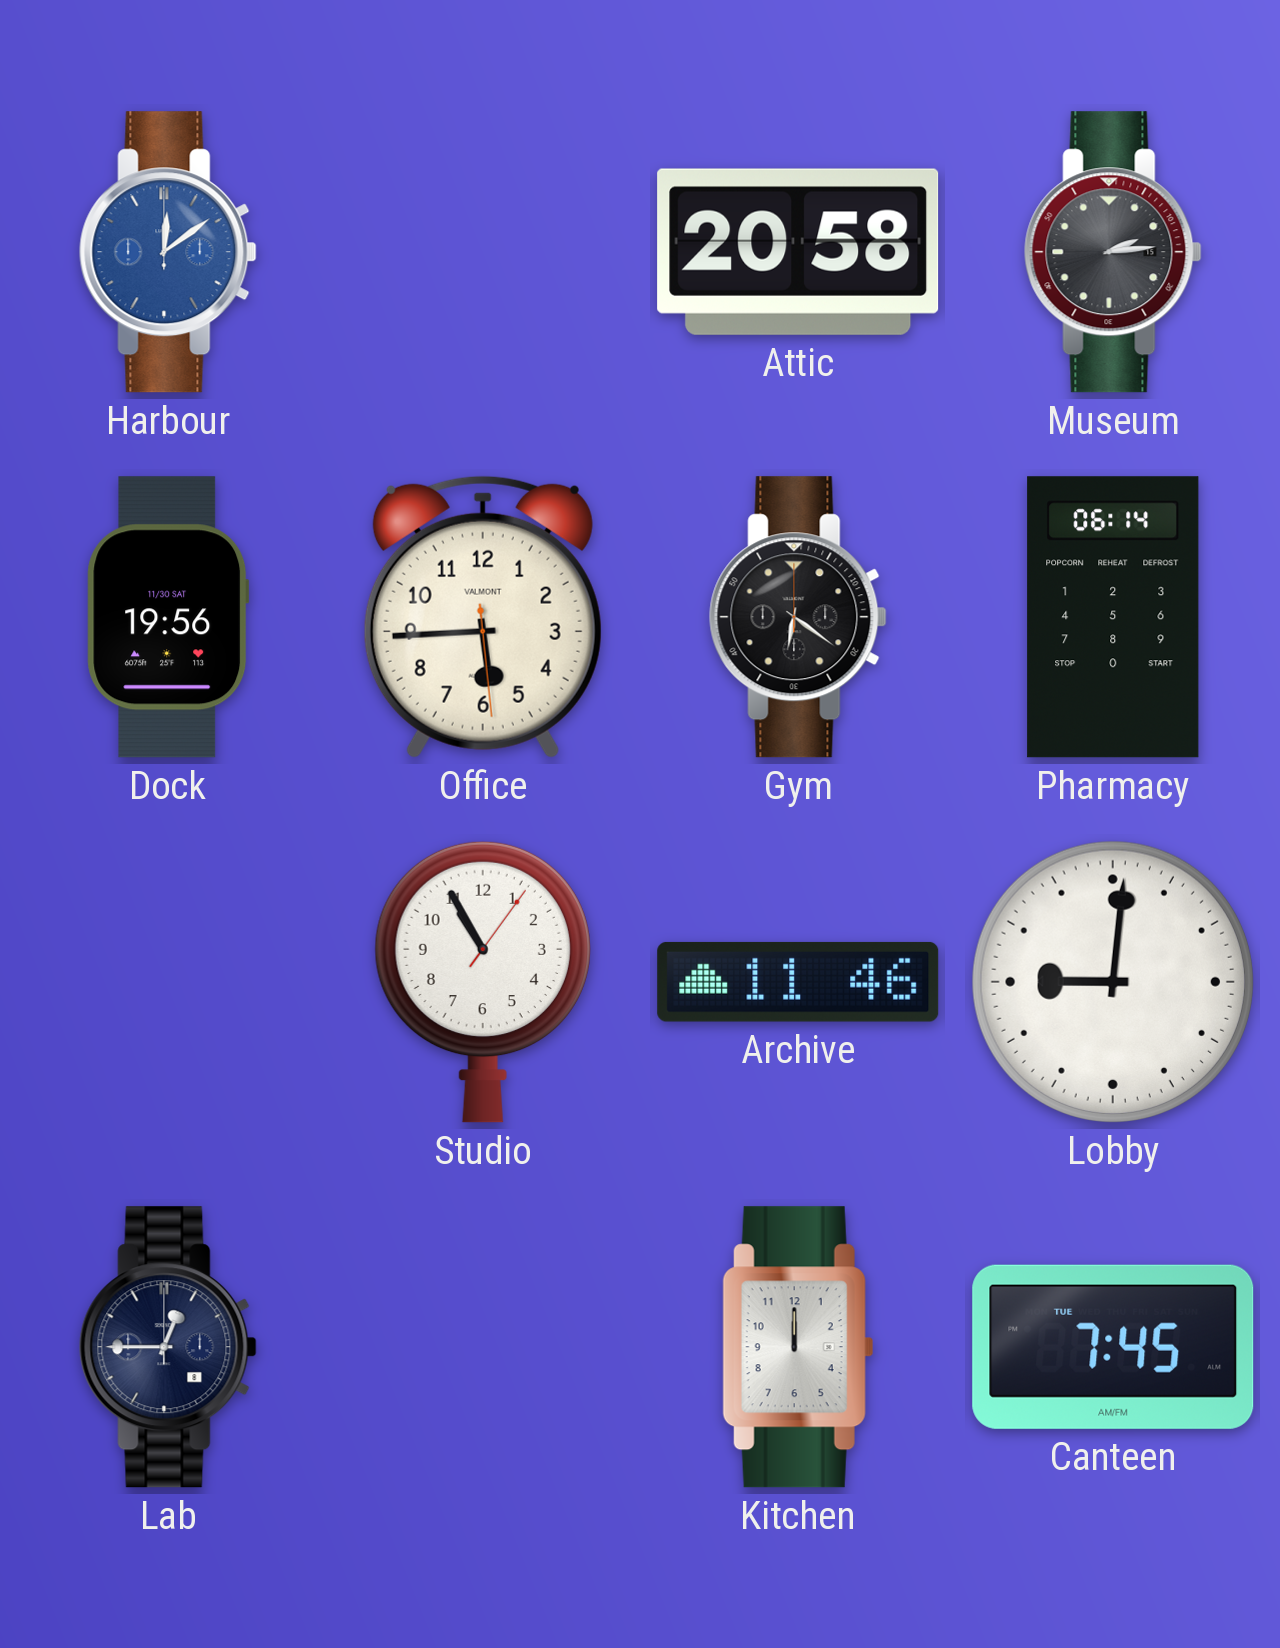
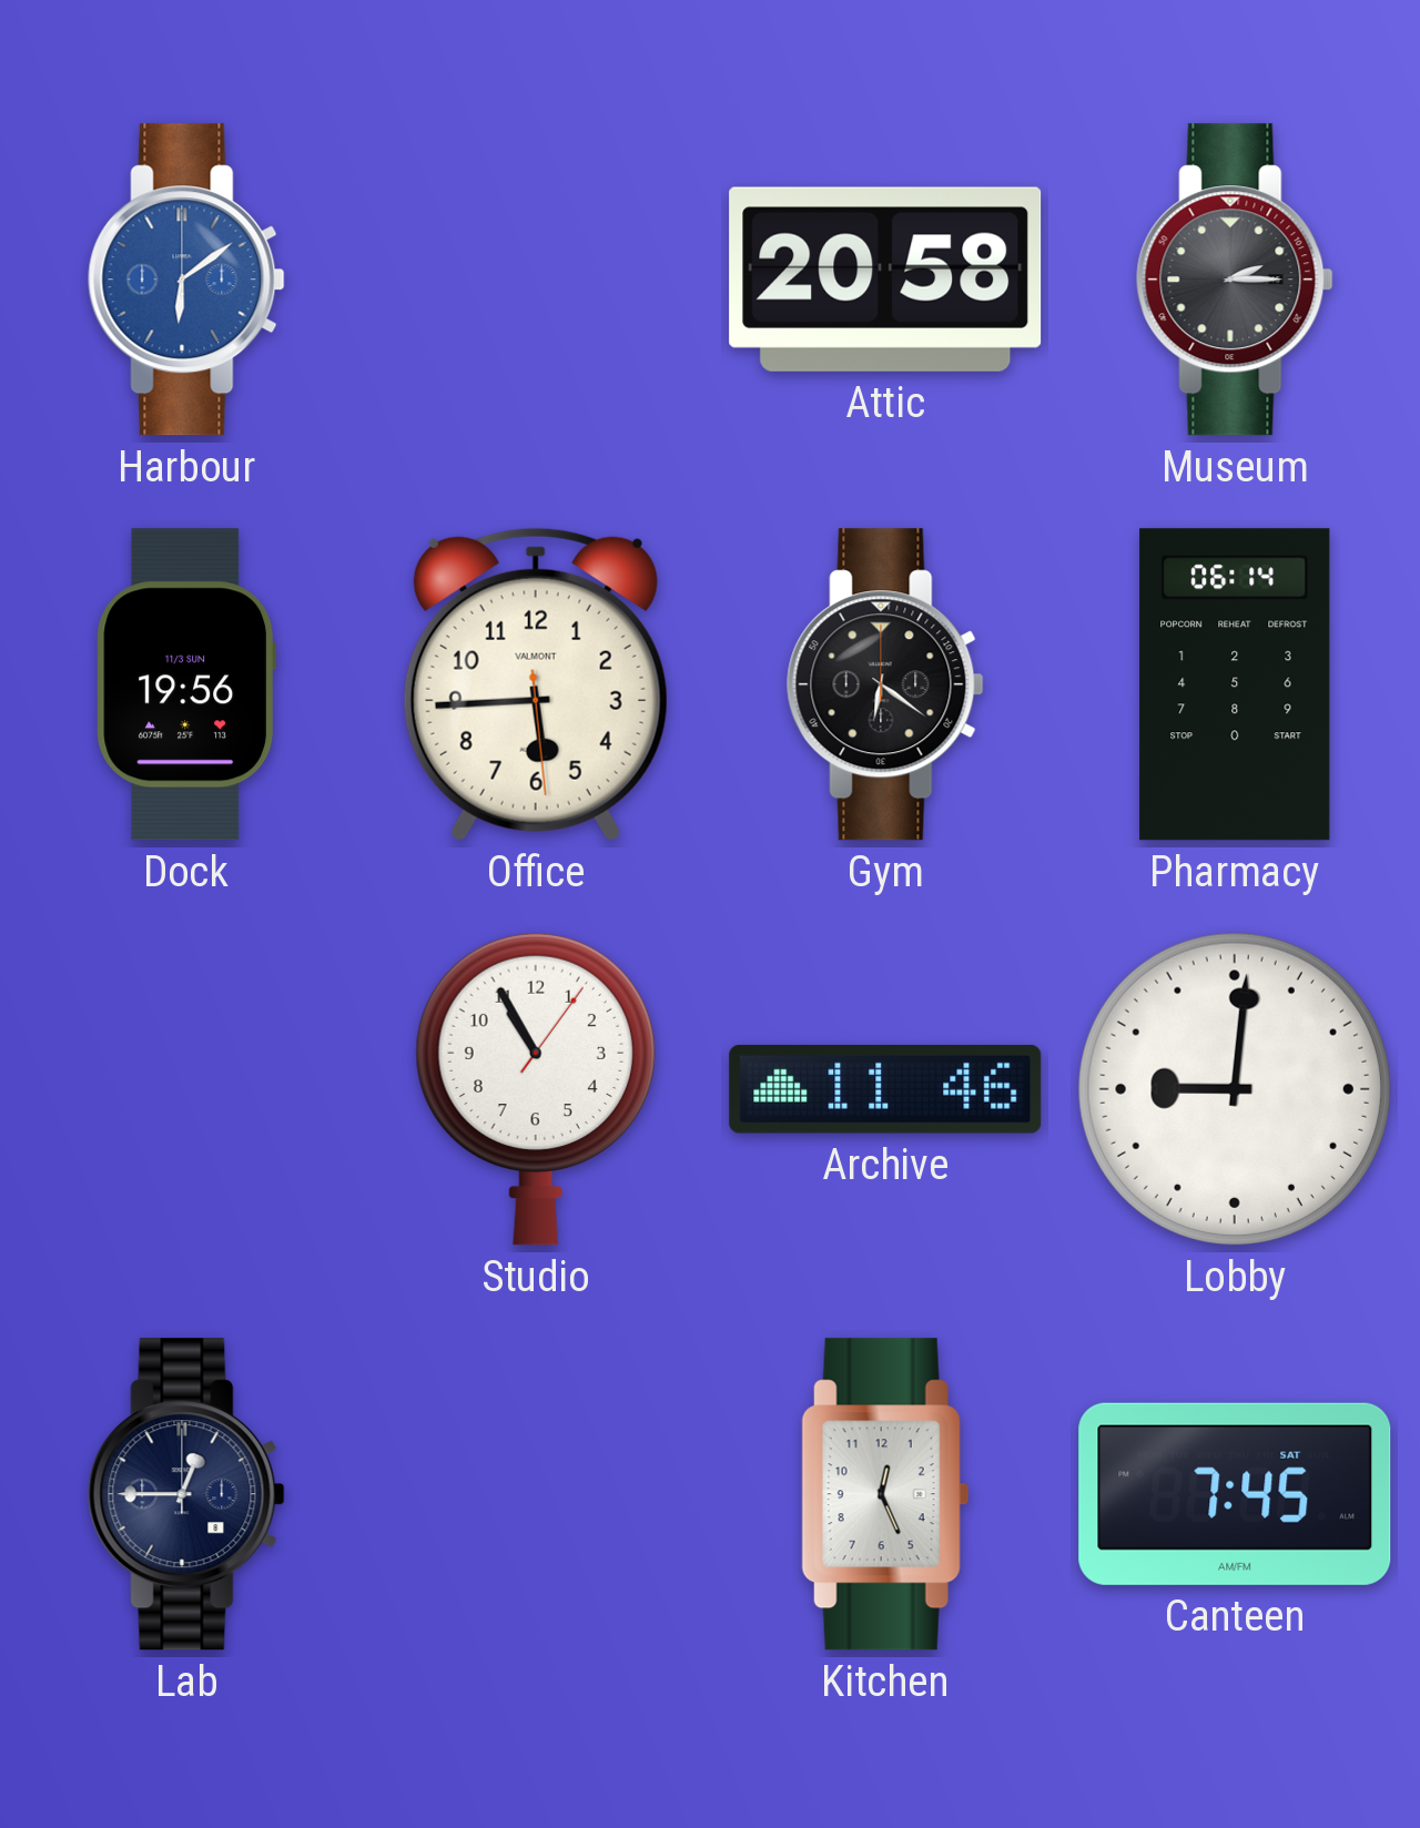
Harbour: 12:09 -> 6:09
Museum: 2:14 -> 2:15
Dock date: 11/30 SAT -> 11/3 SUN
Kitchen: 12:00 -> 12:26
Canteen date: TUE -> SAT
